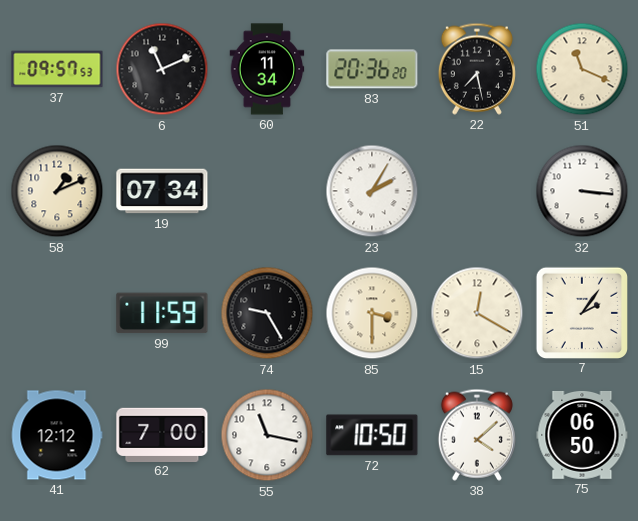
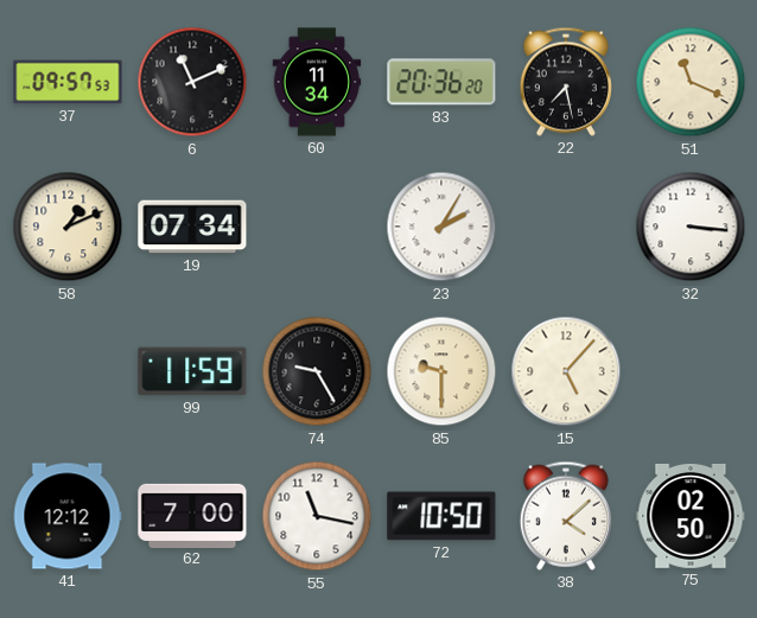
85: 3:30 -> 9:30
15: 12:20 -> 5:07
7: 2:06 -> none
75: 06:50 -> 02:50
